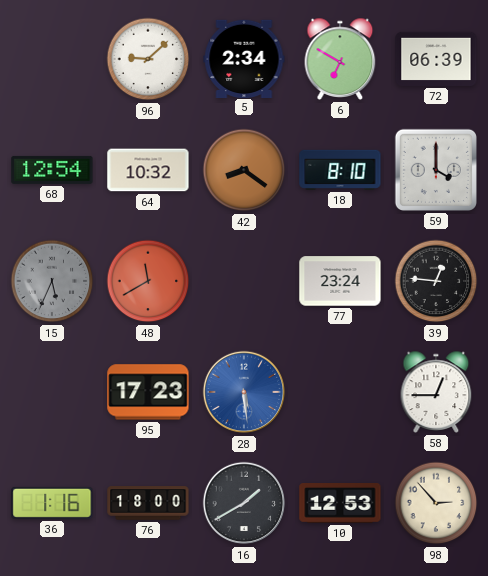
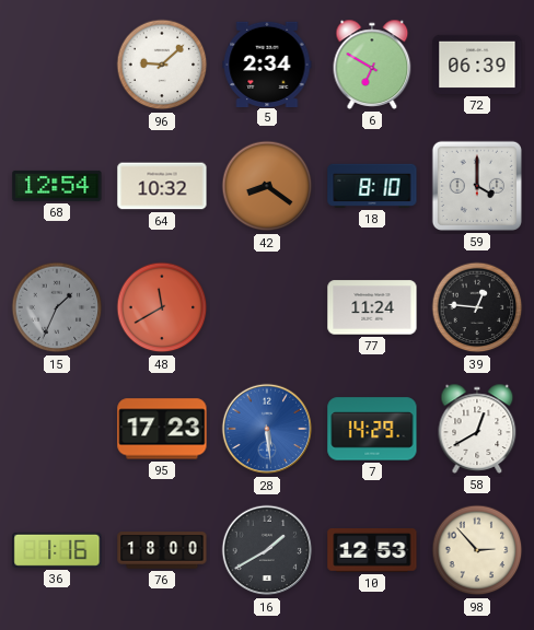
15: 5:34 -> 1:34
77: 23:24 -> 11:24
7: none -> 14:29
58: 12:45 -> 12:40
